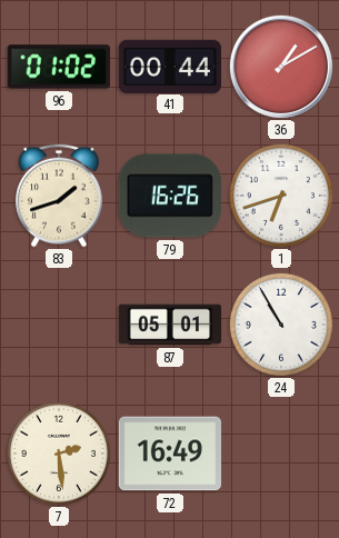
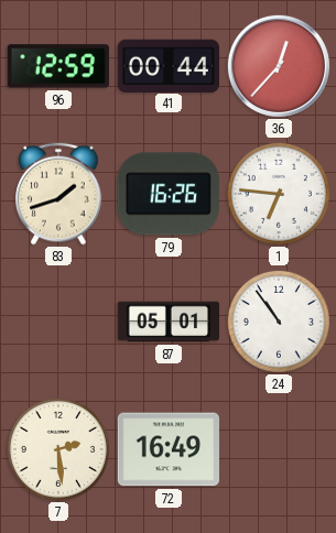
96: 01:02 -> 12:59
36: 1:10 -> 12:37
1: 6:42 -> 6:46
24: 10:55 -> 10:54
